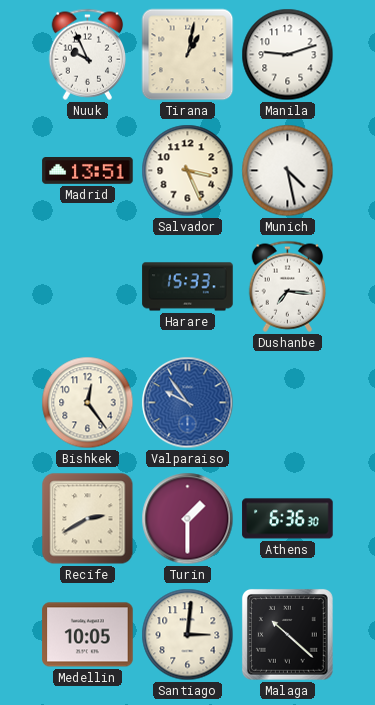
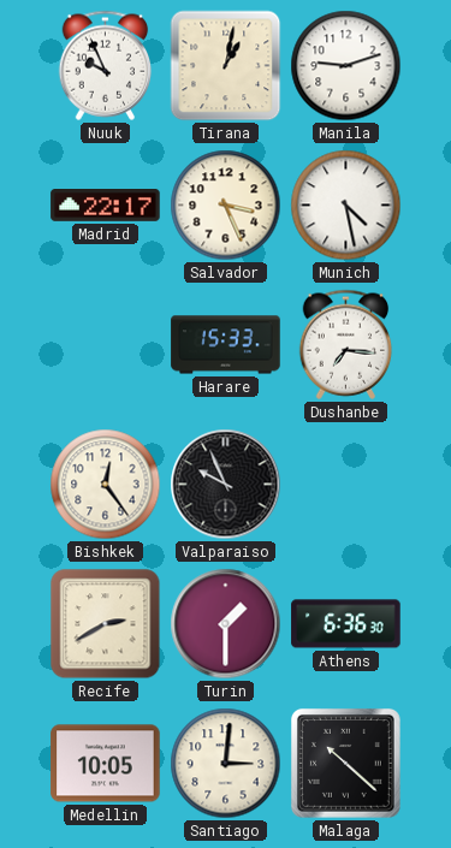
Madrid: 13:51 -> 22:17
Valparaiso: 9:54 -> 9:56
Valparaiso dial: blue -> black
